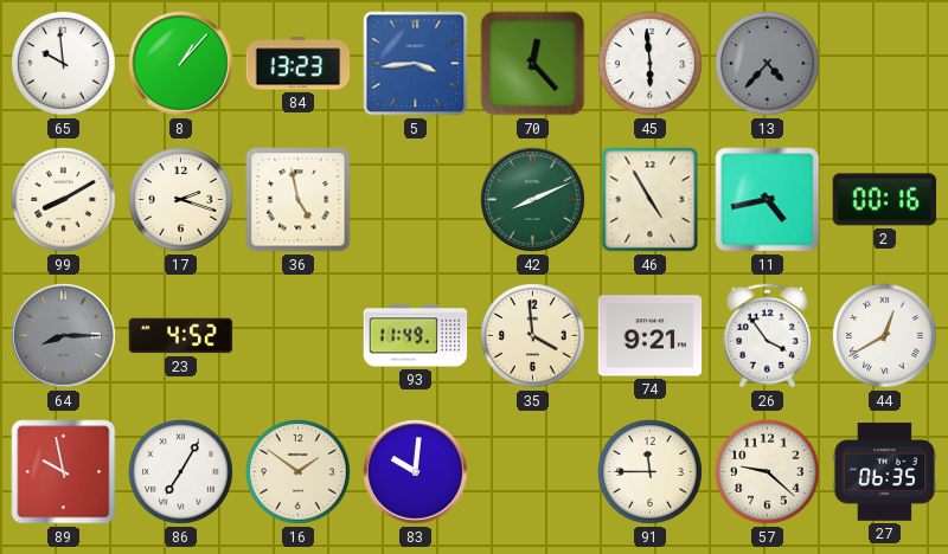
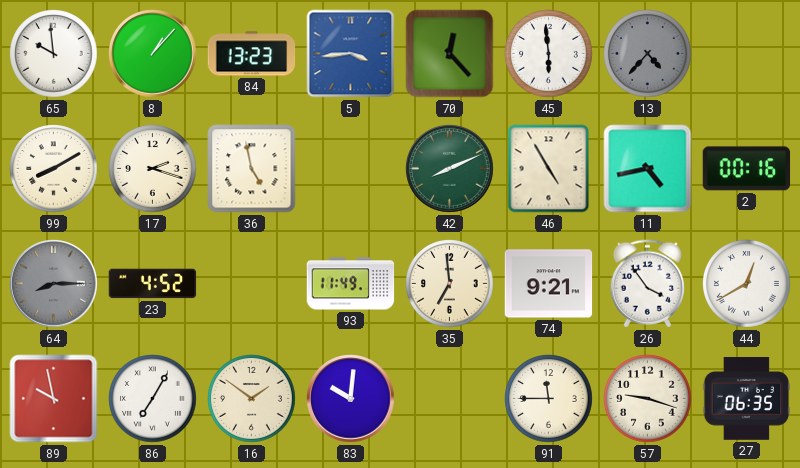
35: 3:59 -> 6:59
57: 9:22 -> 9:18
